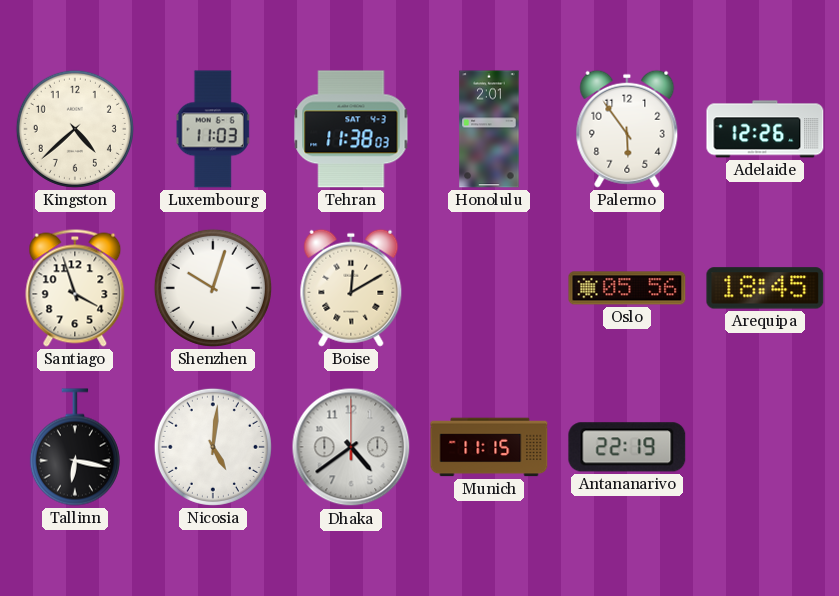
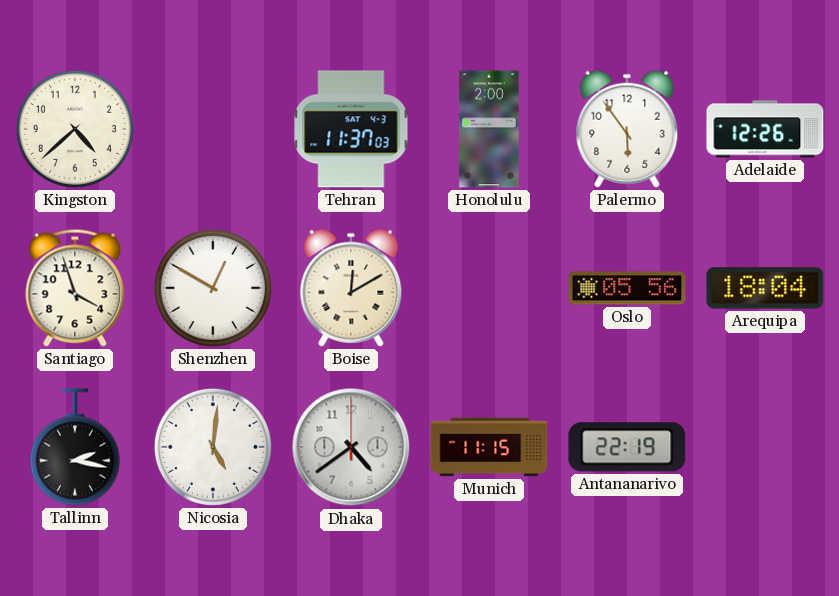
Luxembourg: 11:03 -> none
Tehran: 11:38 -> 11:37
Honolulu: 2:01 -> 2:00
Shenzhen: 10:03 -> 12:50
Arequipa: 18:45 -> 18:04
Tallinn: 6:17 -> 2:17
